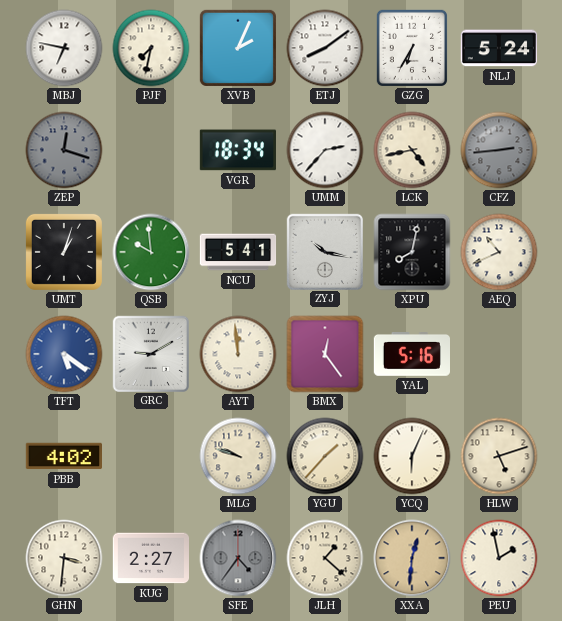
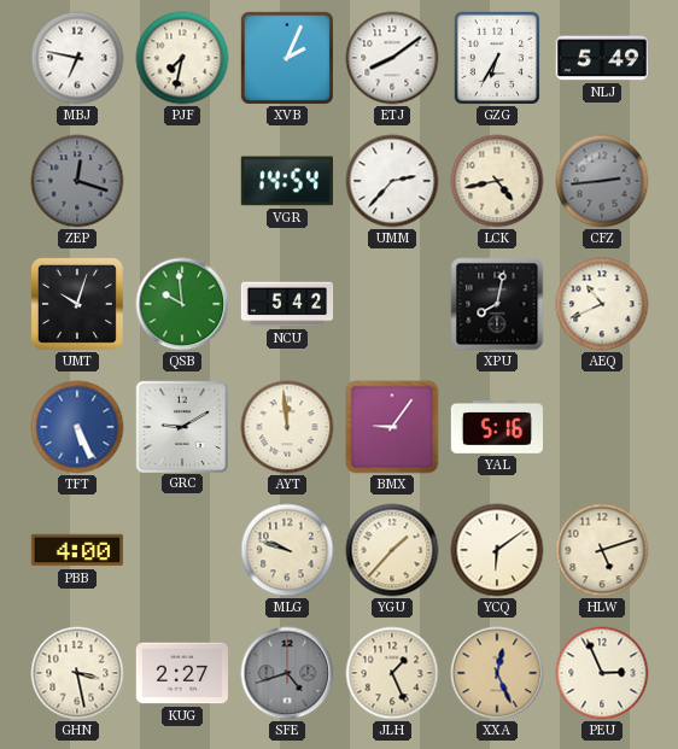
NLJ: 5:24 -> 5:49
VGR: 18:34 -> 14:54
UMT: 1:03 -> 10:03
NCU: 5:41 -> 5:42
ZYJ: 10:17 -> none
TFT: 5:21 -> 5:26
BMX: 12:24 -> 9:06
PBB: 4:02 -> 4:00
YCQ: 6:04 -> 6:09
GHN: 3:31 -> 3:28
SFE: 4:36 -> 4:42
JLH: 1:22 -> 1:26
XXA: 12:31 -> 12:26
PEU: 1:58 -> 2:56
